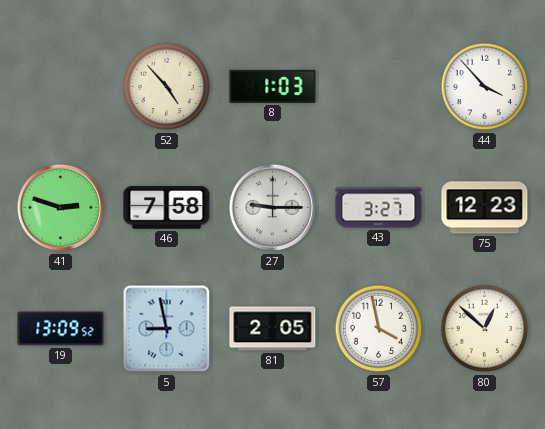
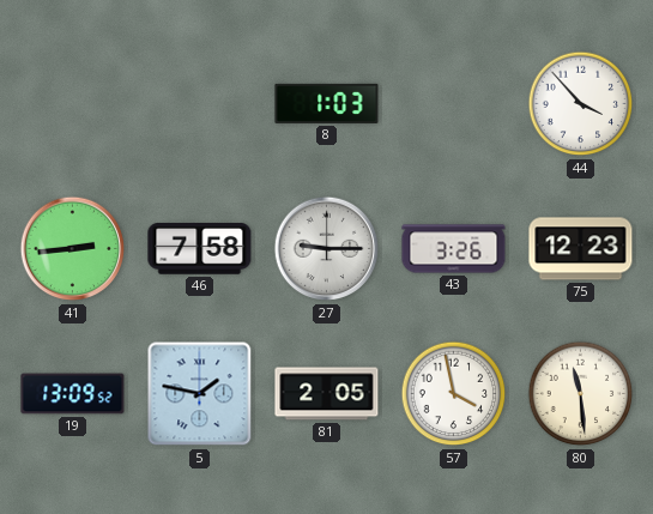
52: 4:53 -> none
41: 2:48 -> 2:44
43: 3:27 -> 3:26
5: 8:58 -> 1:47
80: 12:52 -> 11:29
